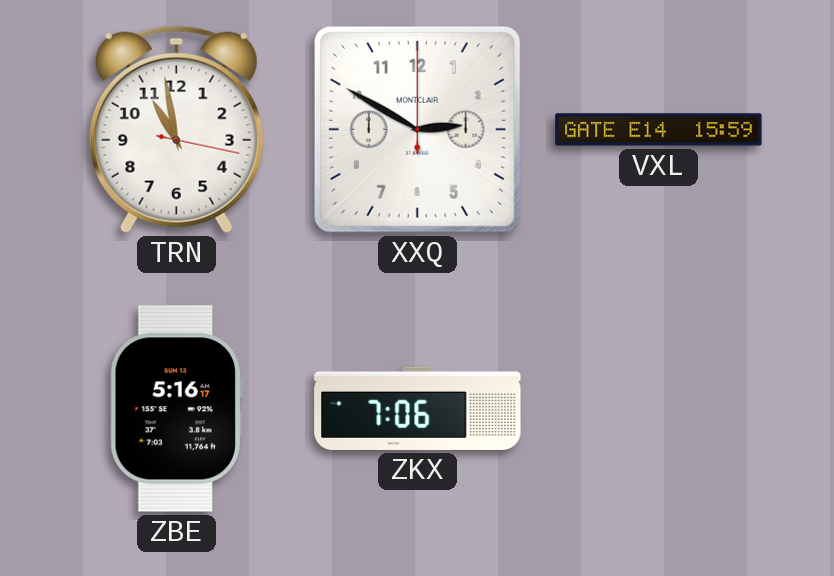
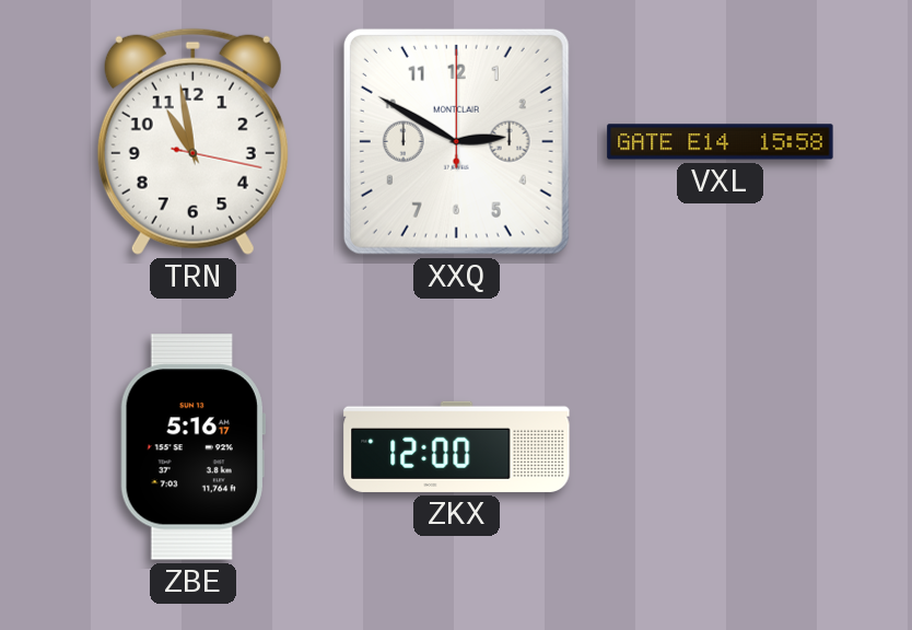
VXL: 15:59 -> 15:58
ZKX: 7:06 -> 12:00
